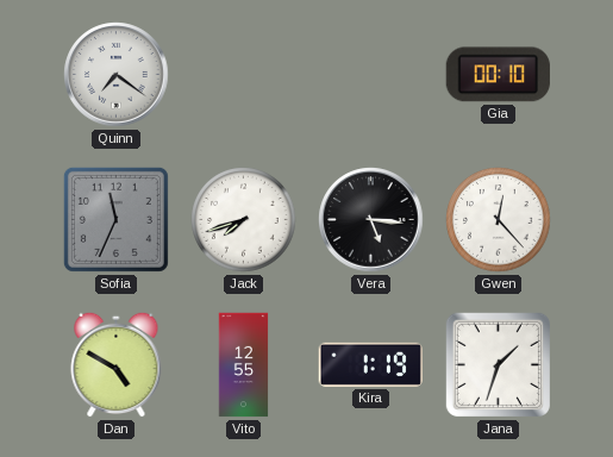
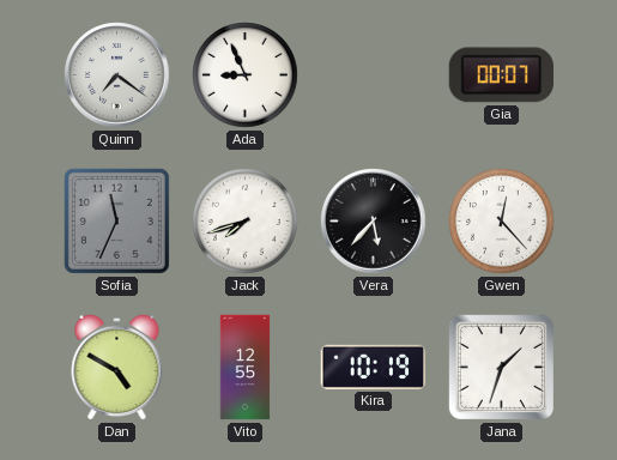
Ada: none -> 8:56
Gia: 00:10 -> 00:07
Vera: 5:16 -> 5:37
Kira: 1:19 -> 10:19
